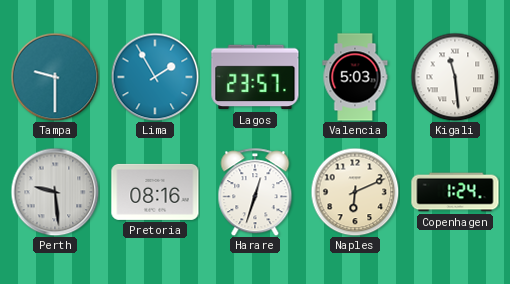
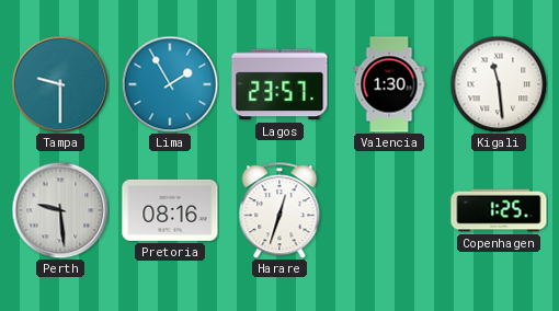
Valencia: 5:03 -> 1:30
Naples: 6:11 -> none
Copenhagen: 1:24 -> 1:25
